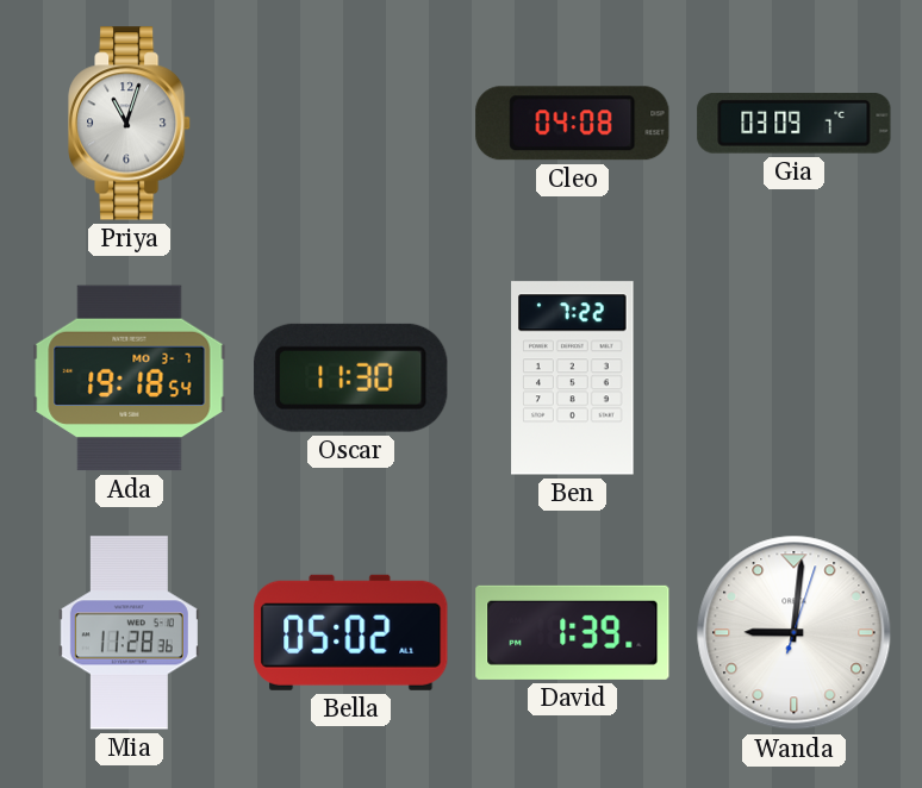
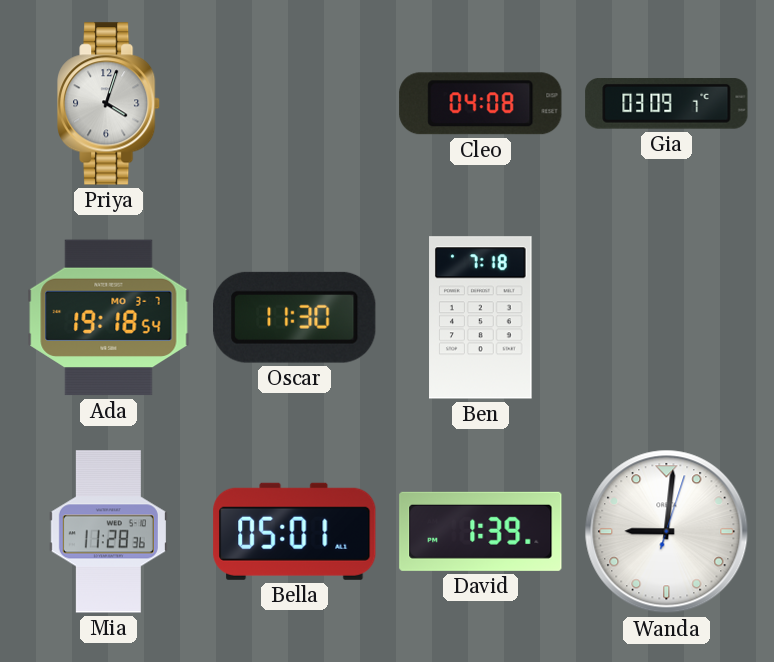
Priya: 11:03 -> 4:03
Ben: 7:22 -> 7:18
Bella: 05:02 -> 05:01
